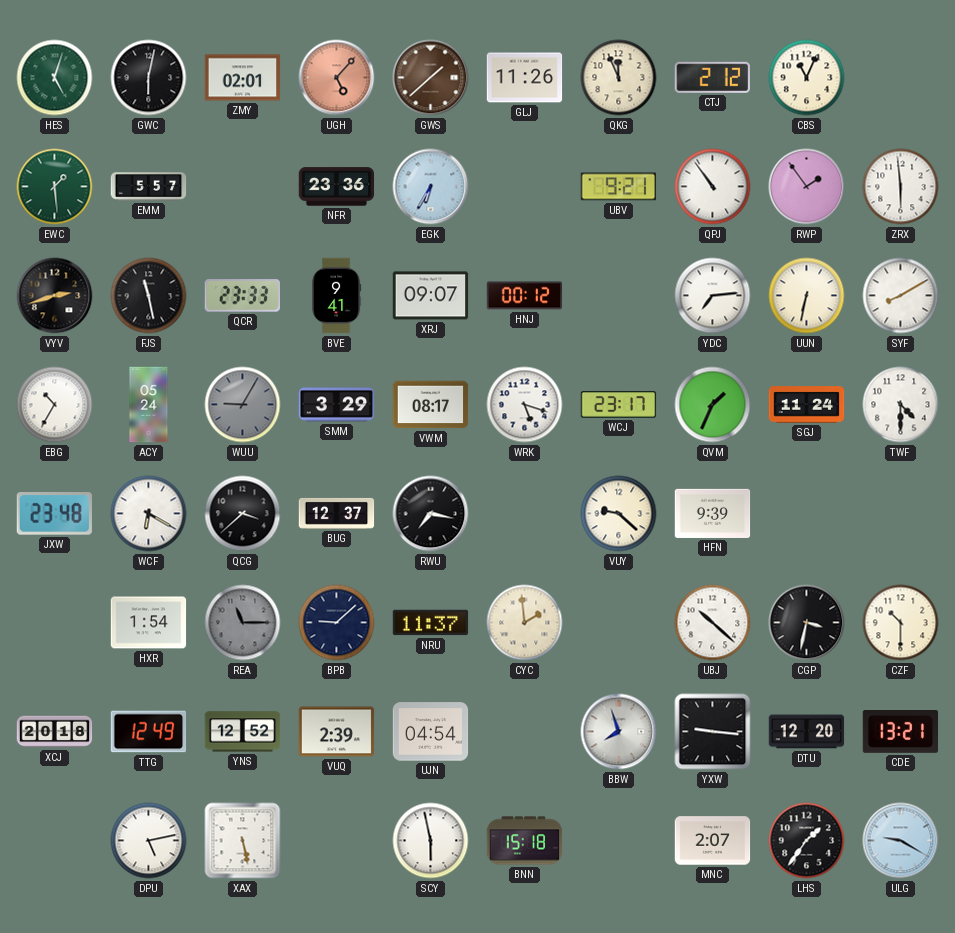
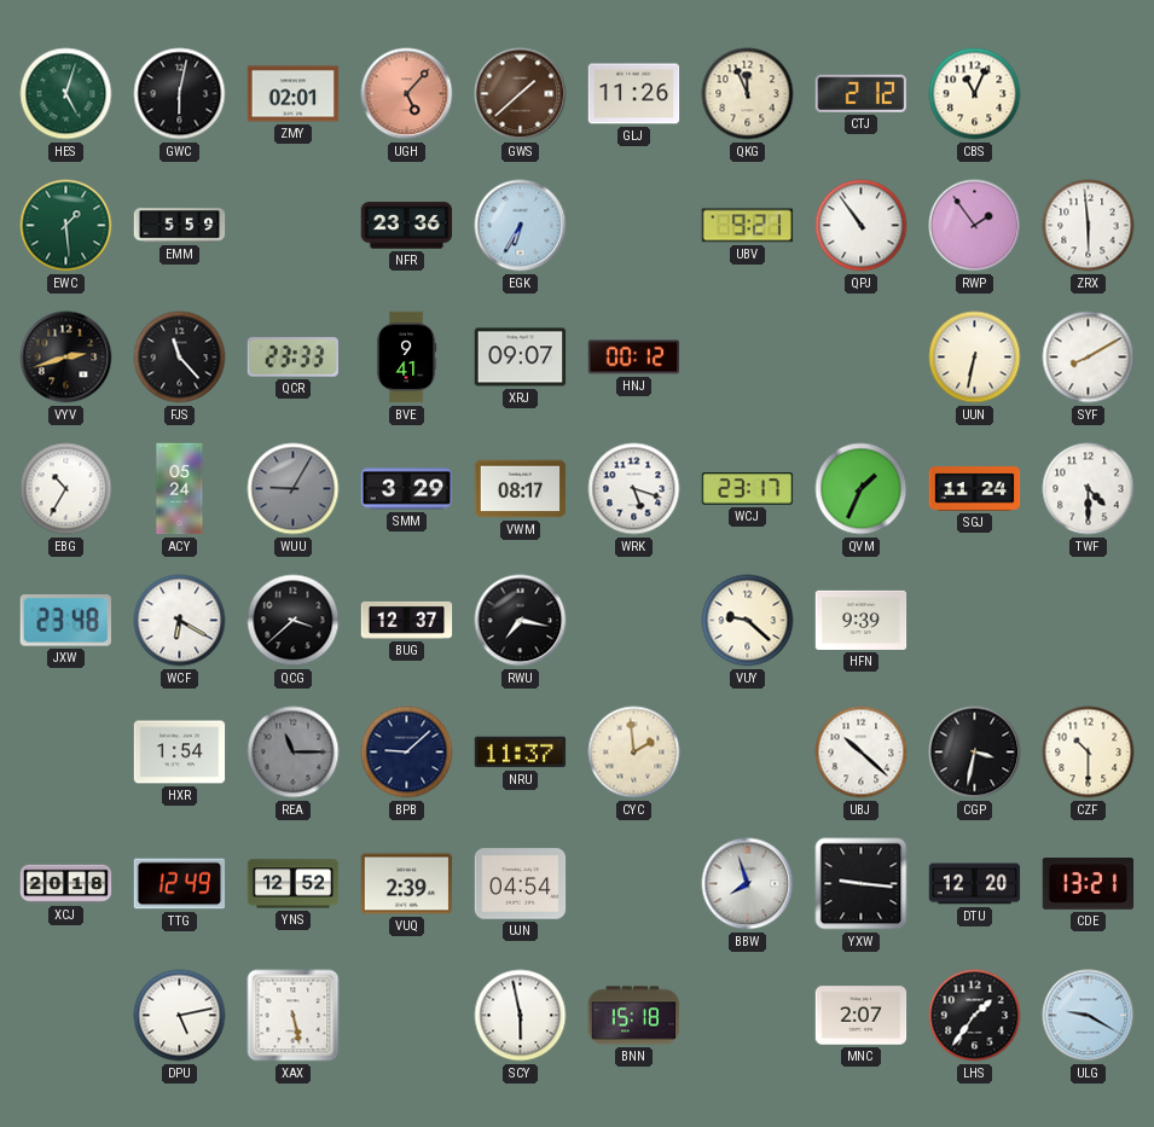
EMM: 5:57 -> 5:59
FJS: 11:28 -> 11:23
YDC: 7:14 -> none
